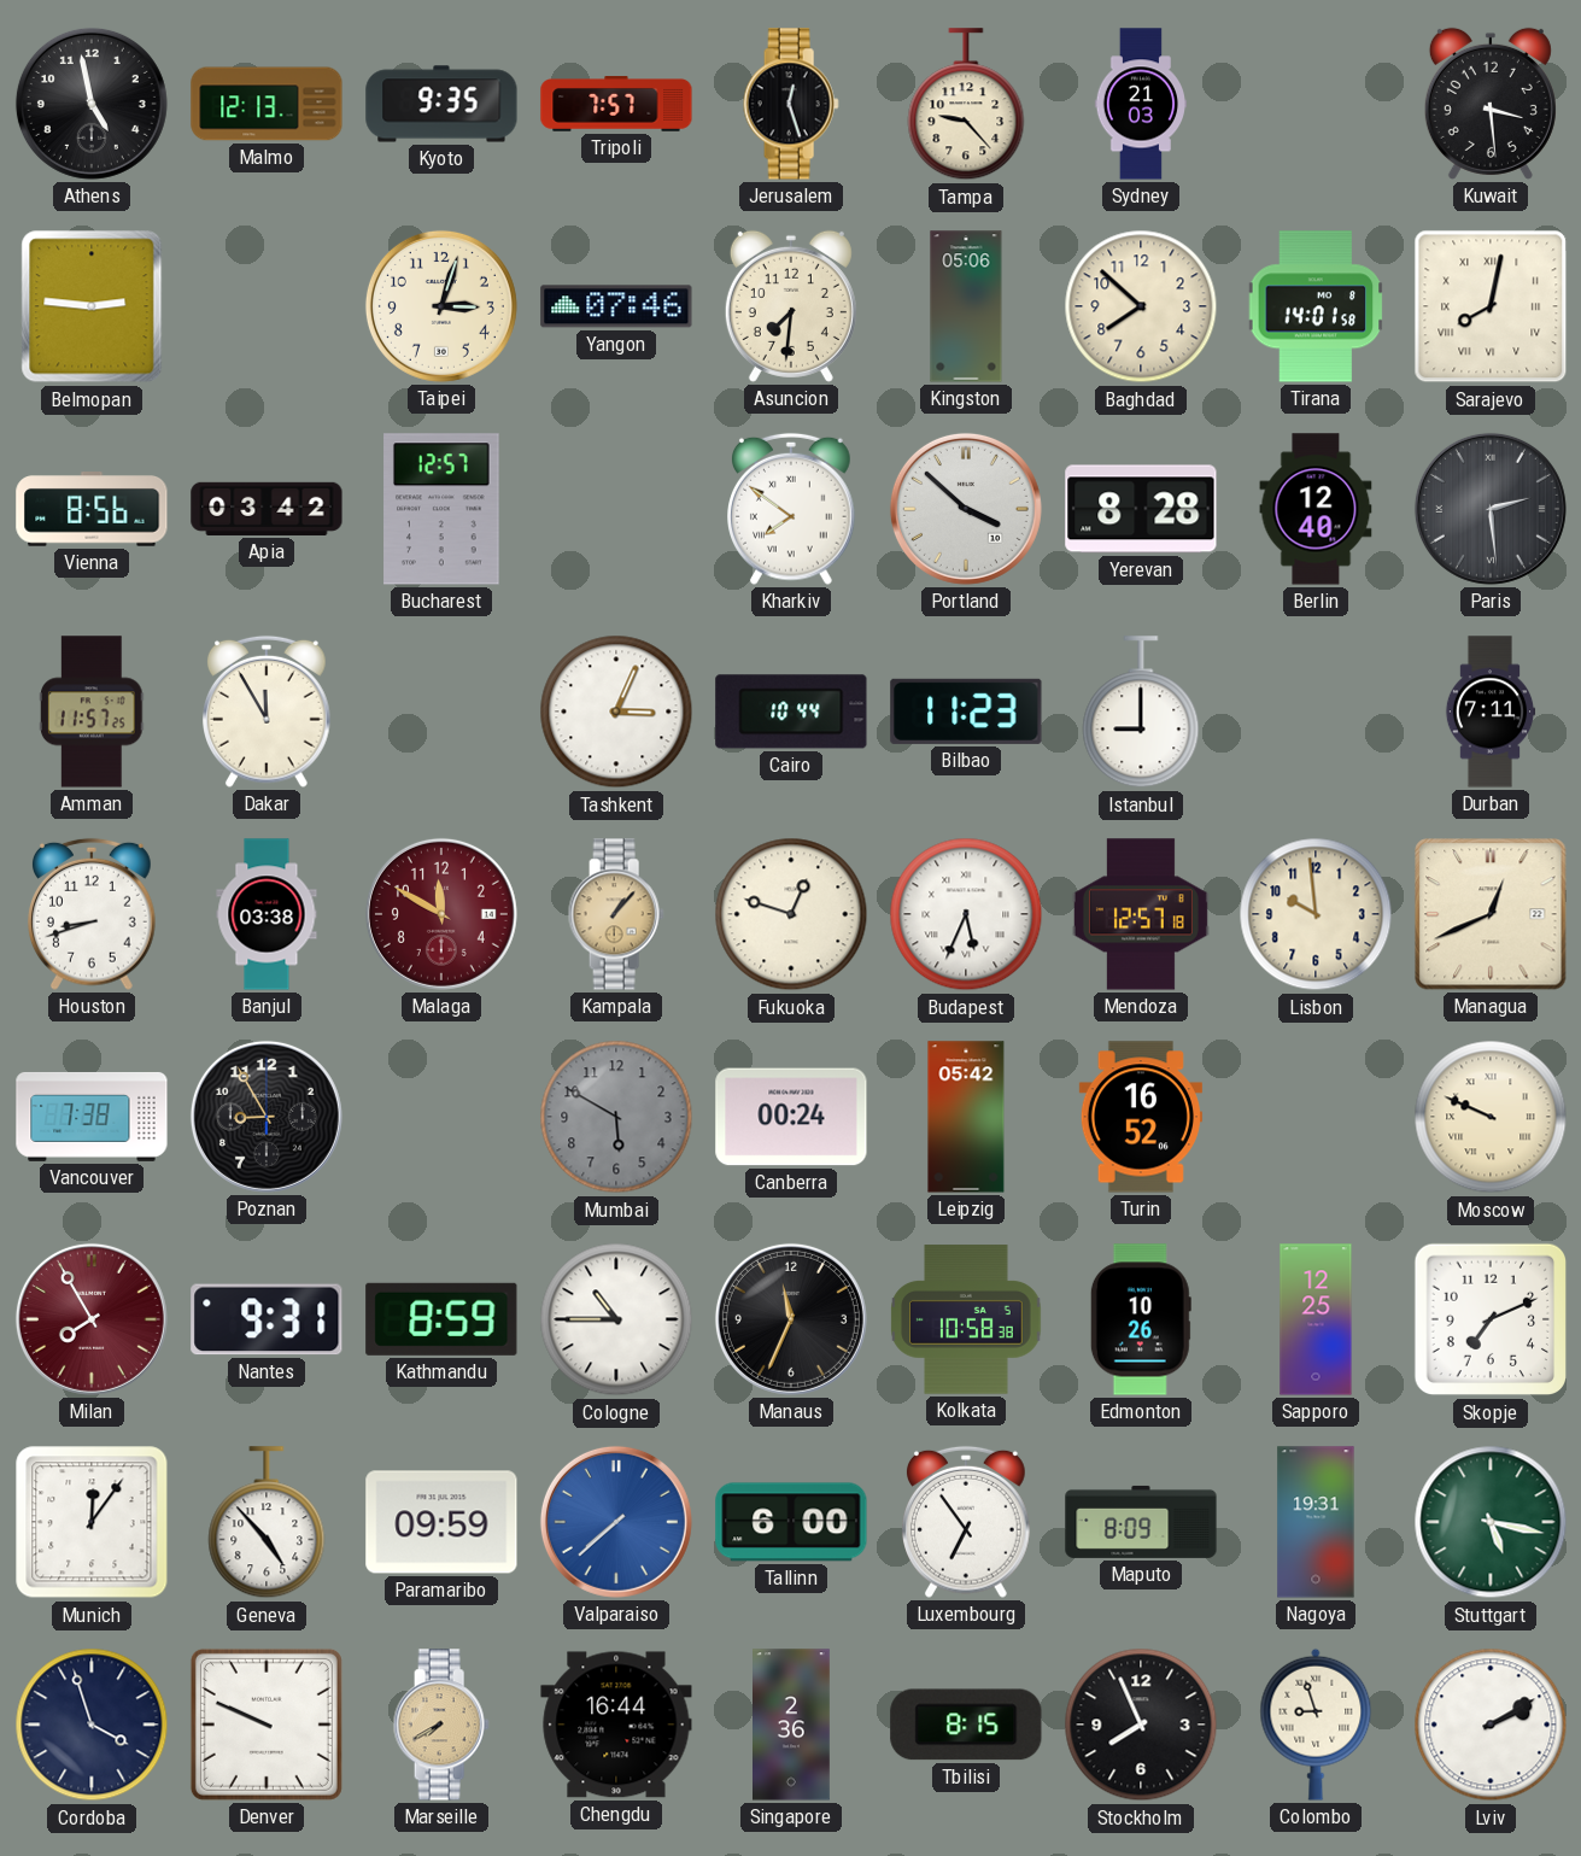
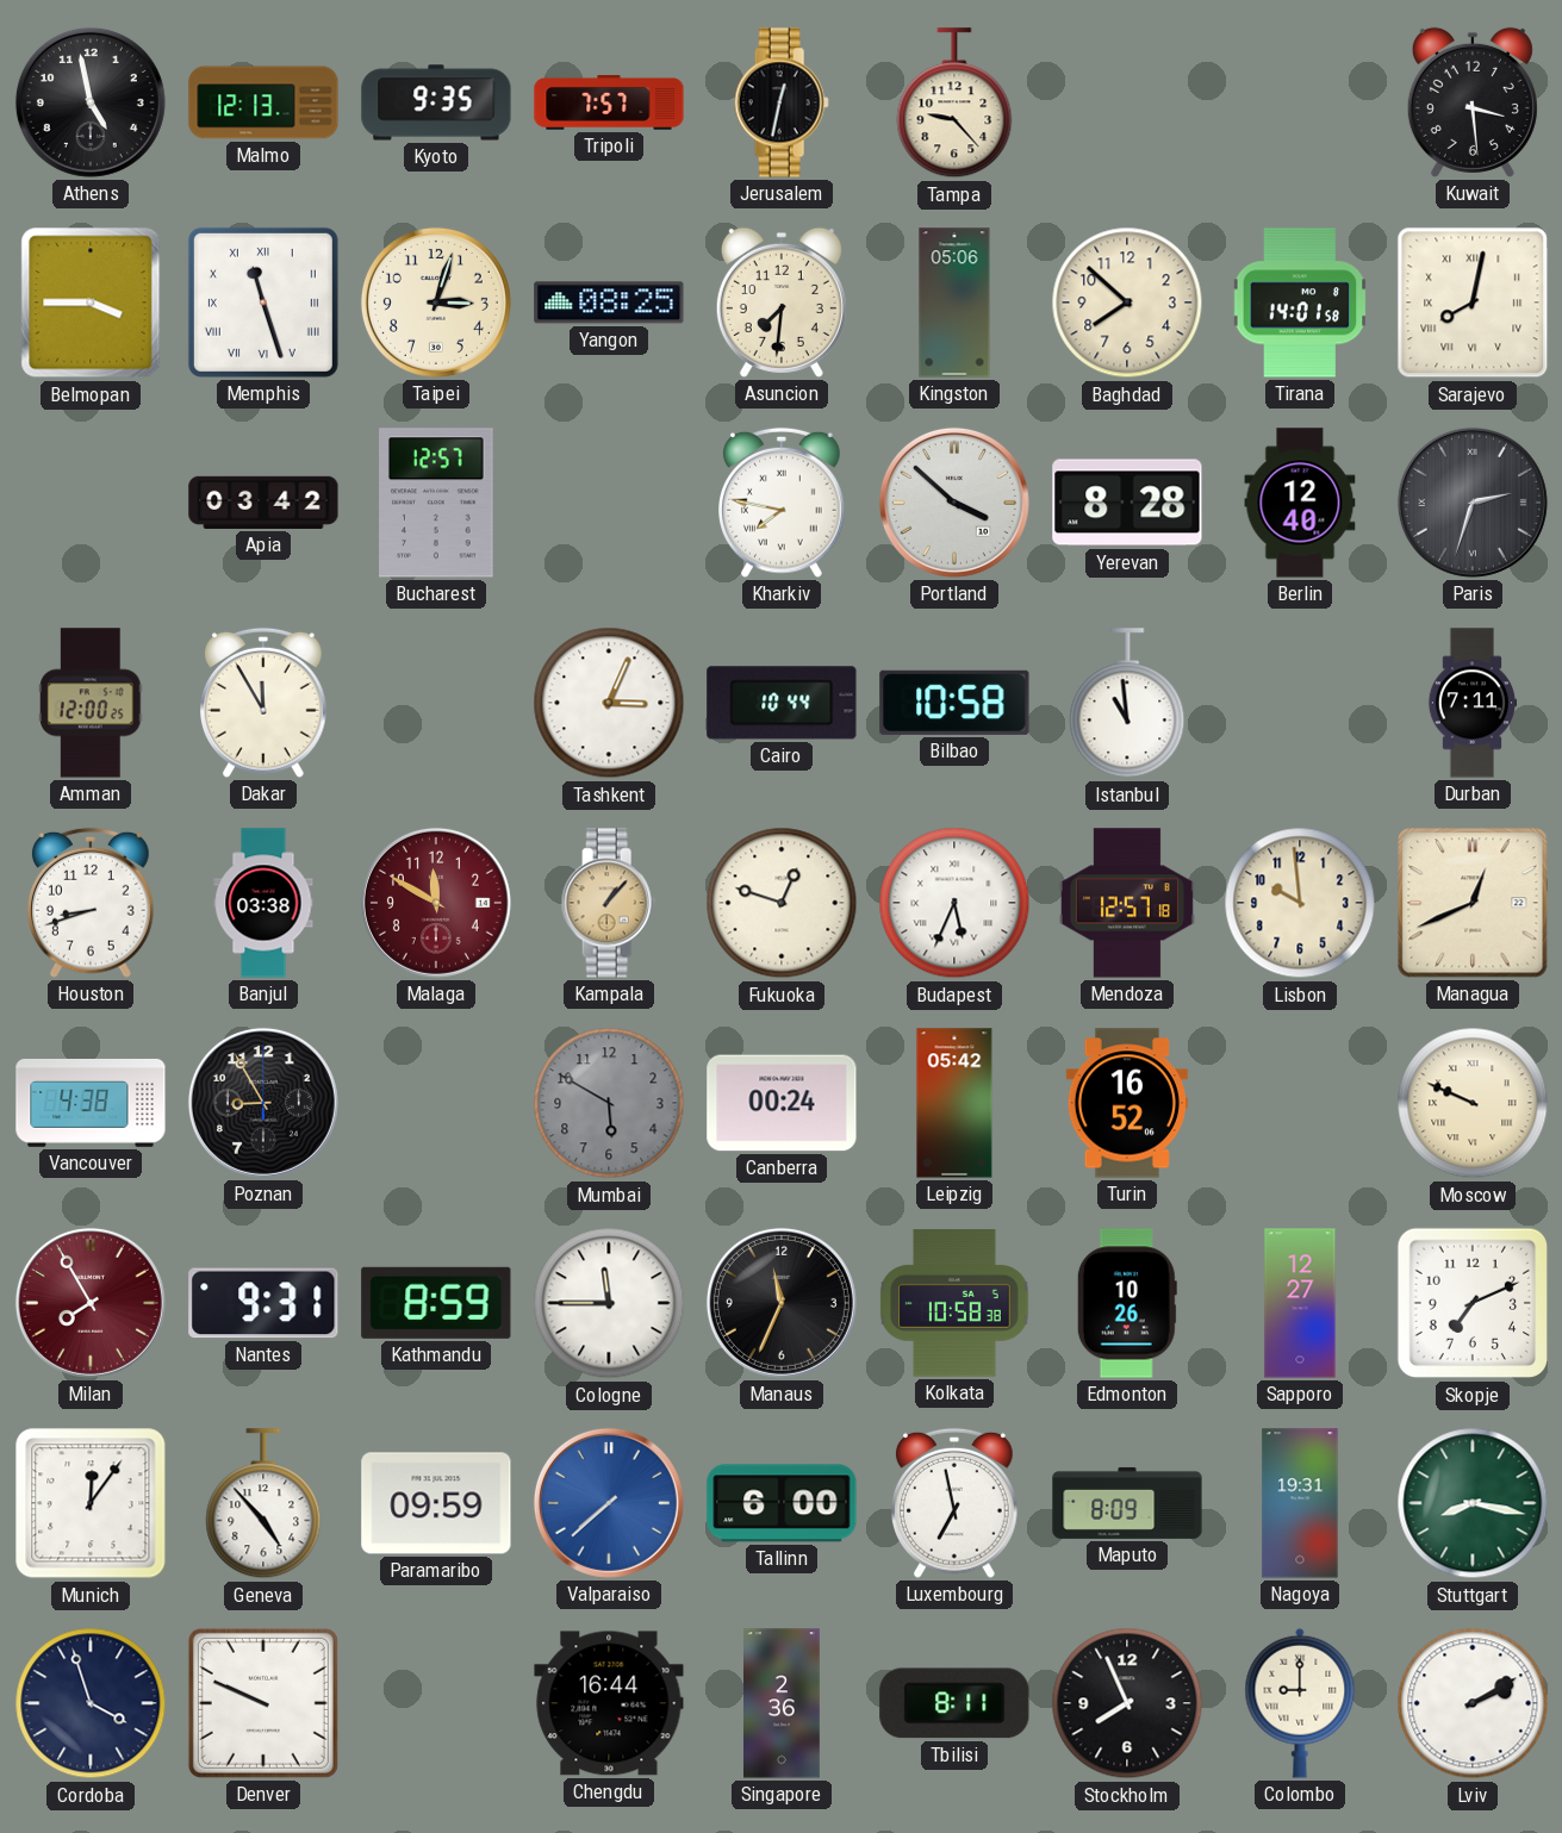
Jerusalem: 12:27 -> 12:32
Sydney: 21:03 -> none
Belmopan: 2:46 -> 3:45
Memphis: none -> 11:27
Yangon: 07:46 -> 08:25
Vienna: 8:56 -> none
Kharkiv: 7:51 -> 7:47
Paris: 2:29 -> 2:33
Amman: 11:57 -> 12:00
Bilbao: 11:23 -> 10:58
Istanbul: 9:00 -> 10:59
Vancouver: 7:38 -> 4:38
Cologne: 10:45 -> 11:45
Sapporo: 12:25 -> 12:27
Luxembourg: 6:54 -> 6:58
Stuttgart: 5:17 -> 8:17
Marseille: 7:40 -> none
Tbilisi: 8:15 -> 8:11
Colombo: 8:57 -> 9:00
